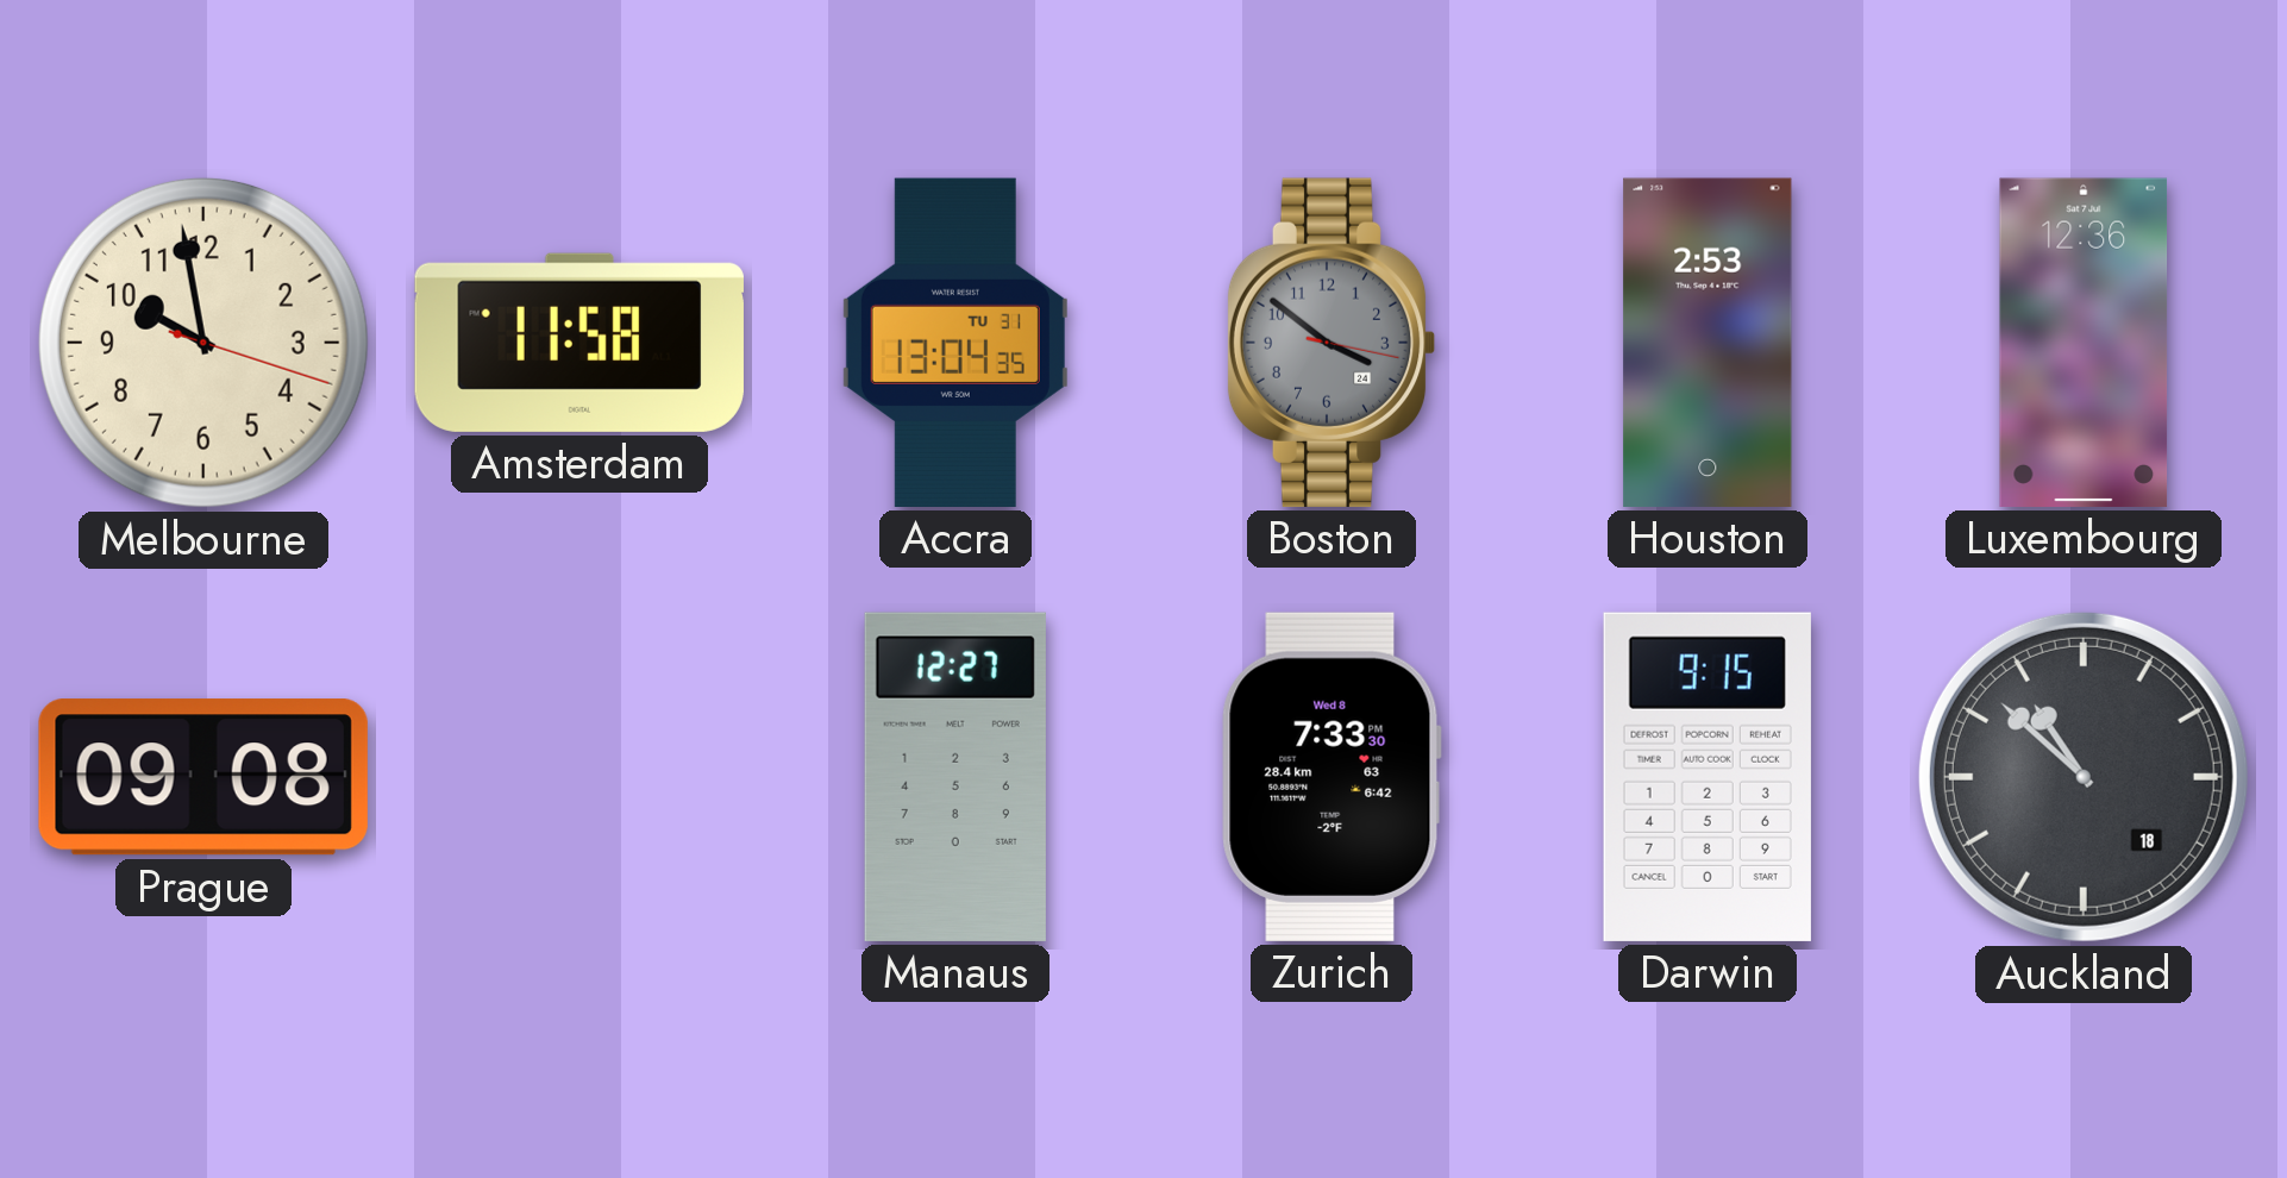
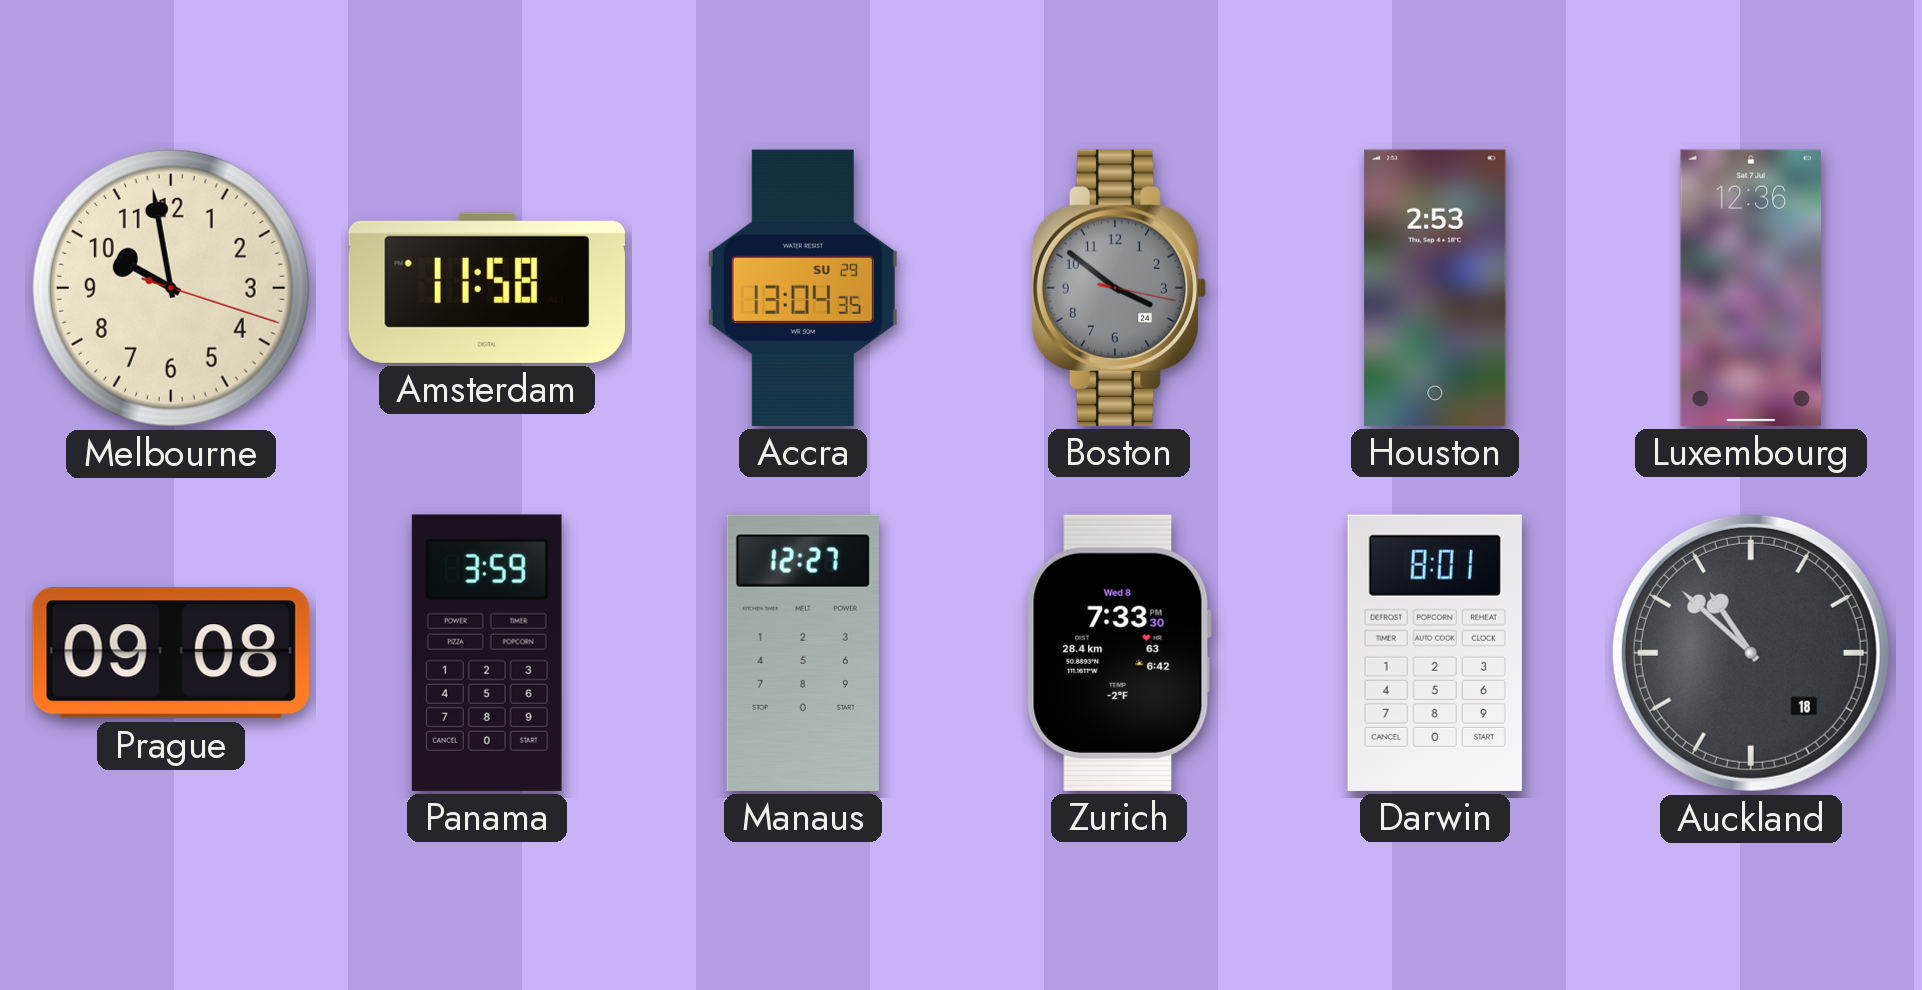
Accra date: TU 31 -> SU 29
Panama: none -> 3:59
Darwin: 9:15 -> 8:01
